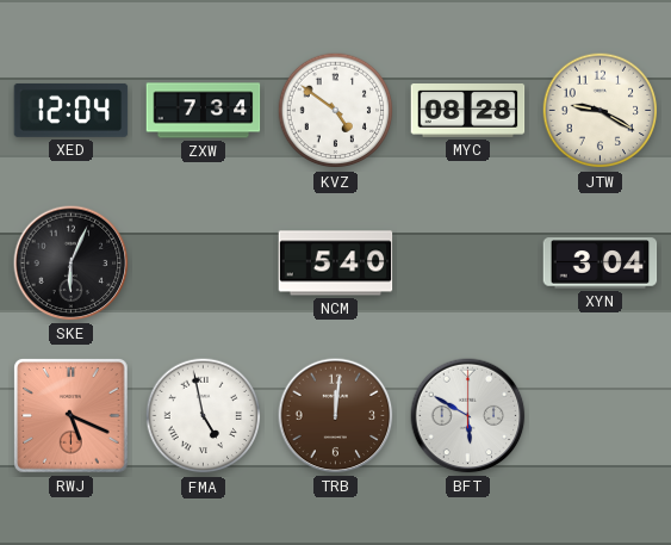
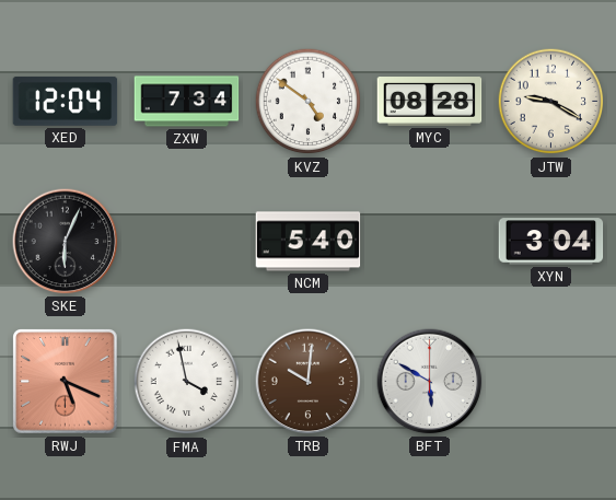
FMA: 4:58 -> 3:58
TRB: 12:01 -> 10:01
